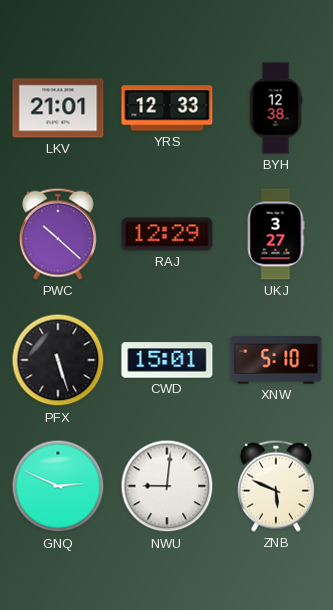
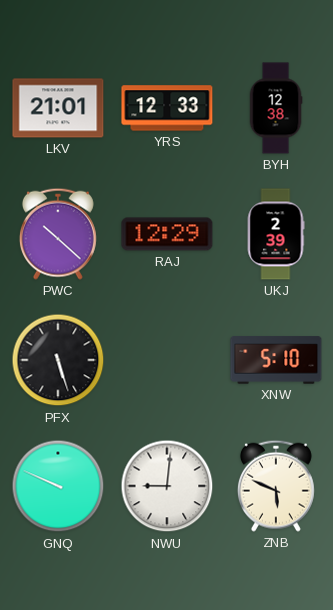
UKJ: 3:27 -> 2:39
CWD: 15:01 -> none
GNQ: 2:49 -> 9:49
